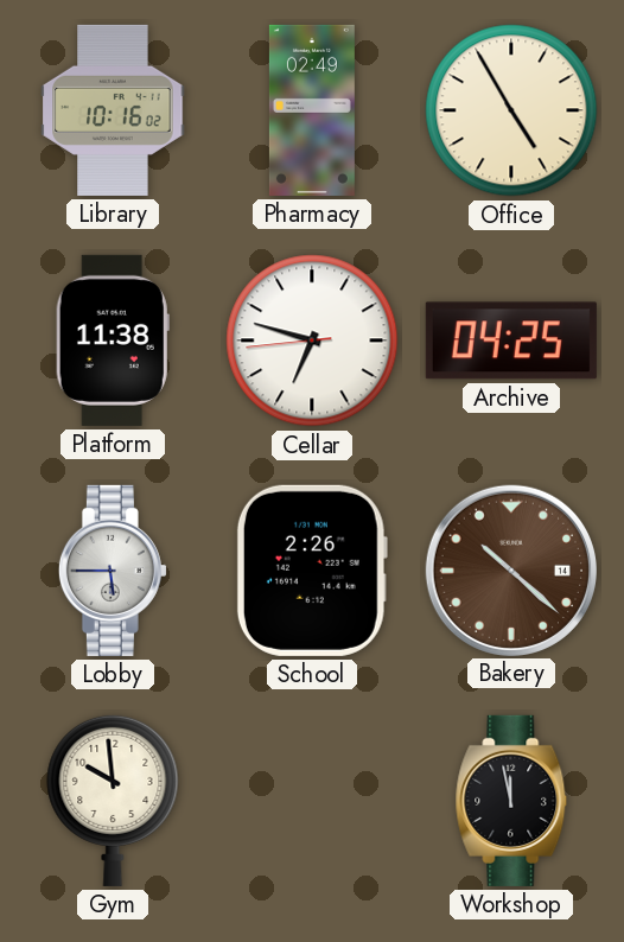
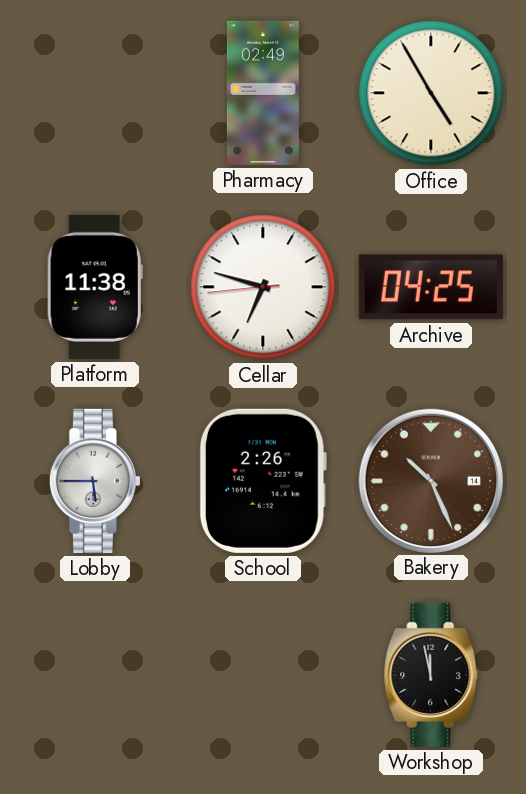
Library: 10:16 -> none
Bakery: 10:22 -> 10:26
Gym: 9:59 -> none
